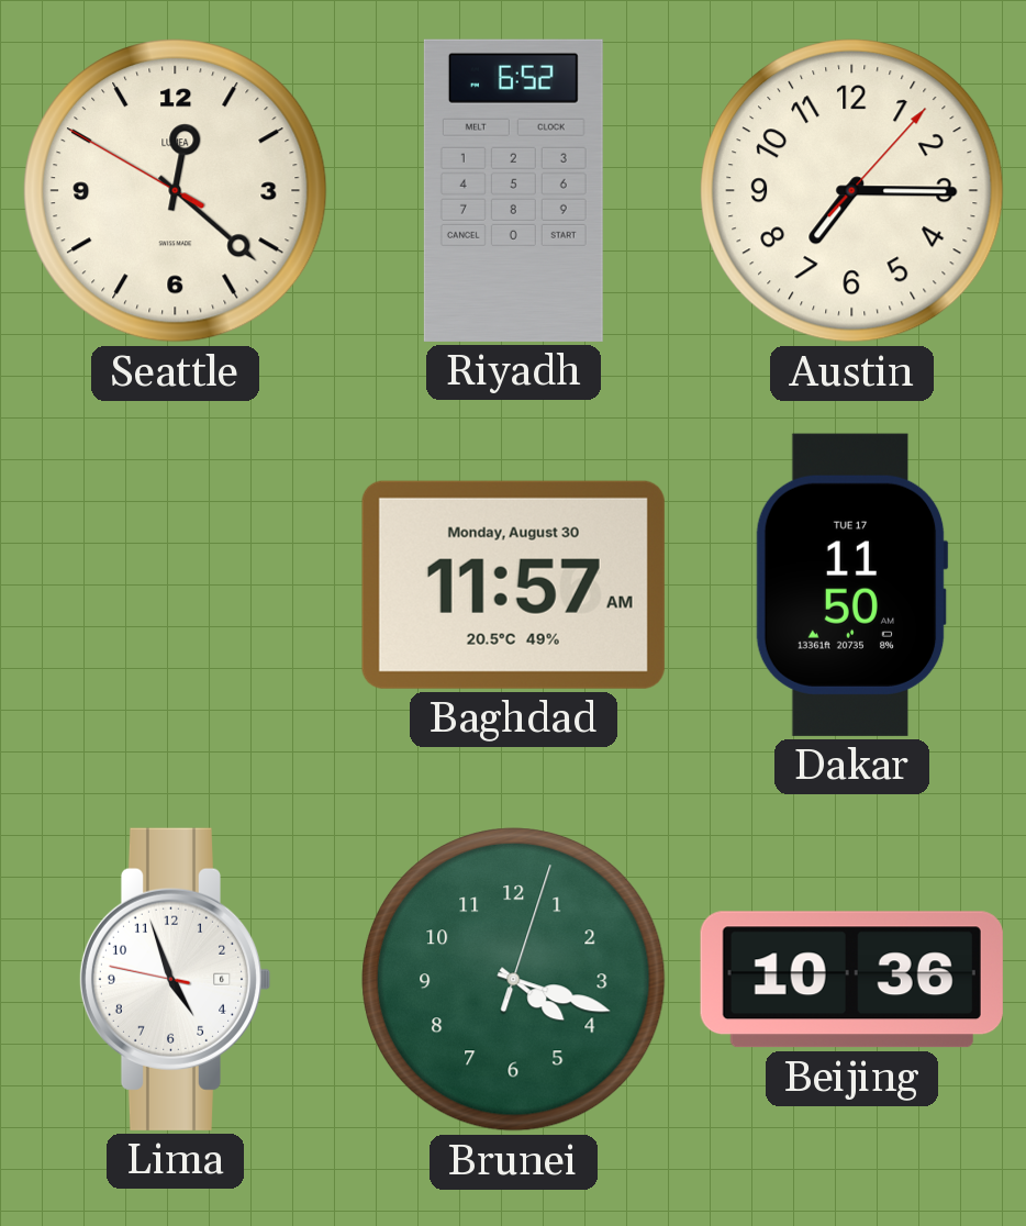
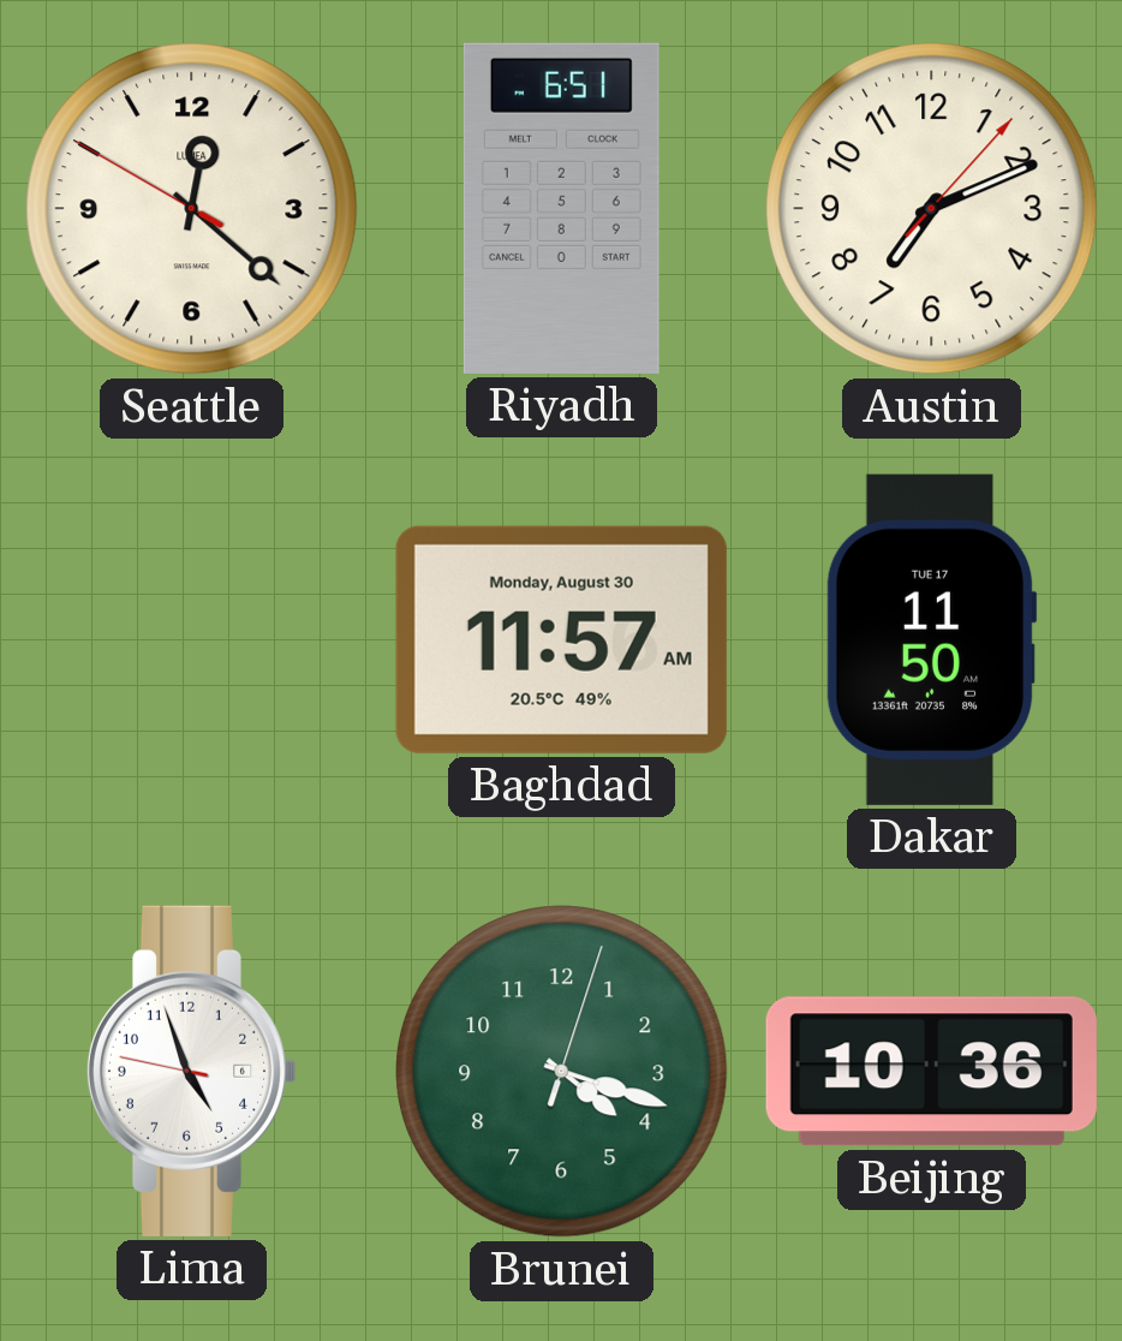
Riyadh: 6:52 -> 6:51
Austin: 7:15 -> 7:11
